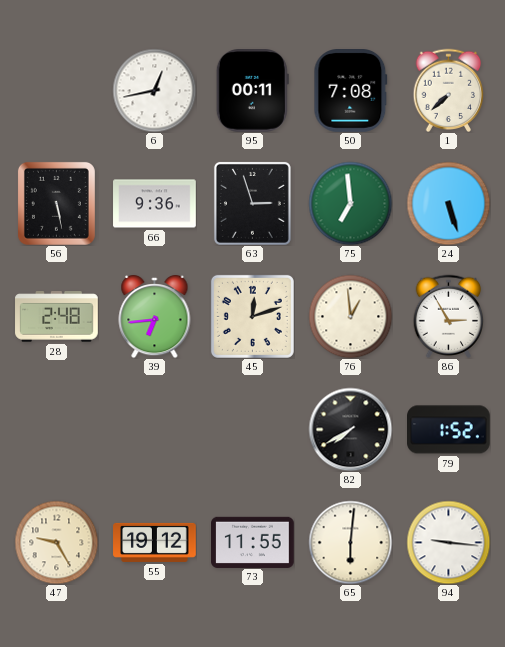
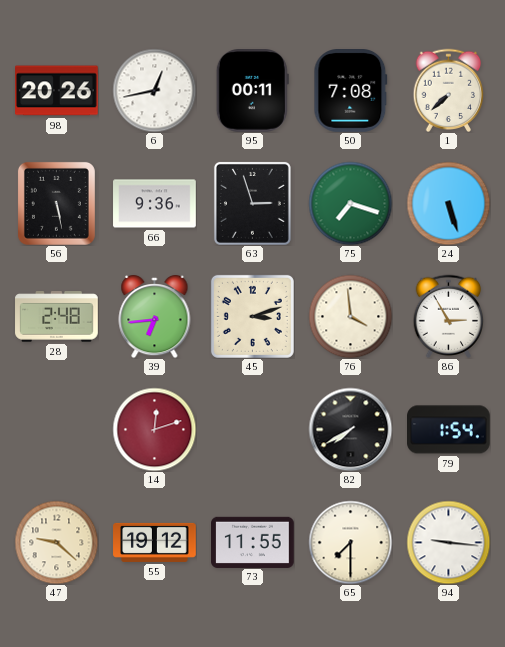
98: none -> 20:26
75: 6:59 -> 7:18
45: 12:12 -> 3:12
76: 12:59 -> 3:59
14: none -> 12:12
79: 1:52 -> 1:54
47: 9:25 -> 9:22
65: 6:01 -> 7:30
